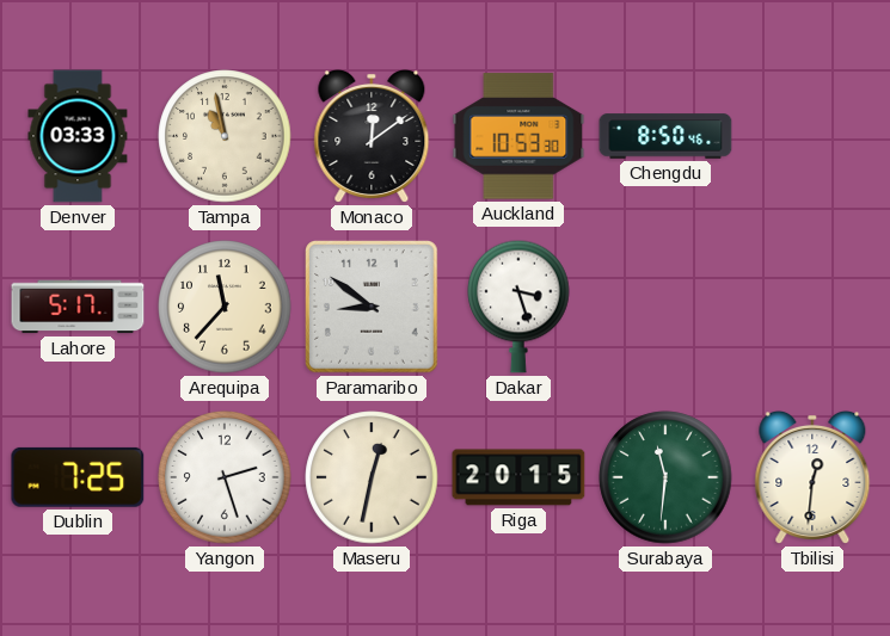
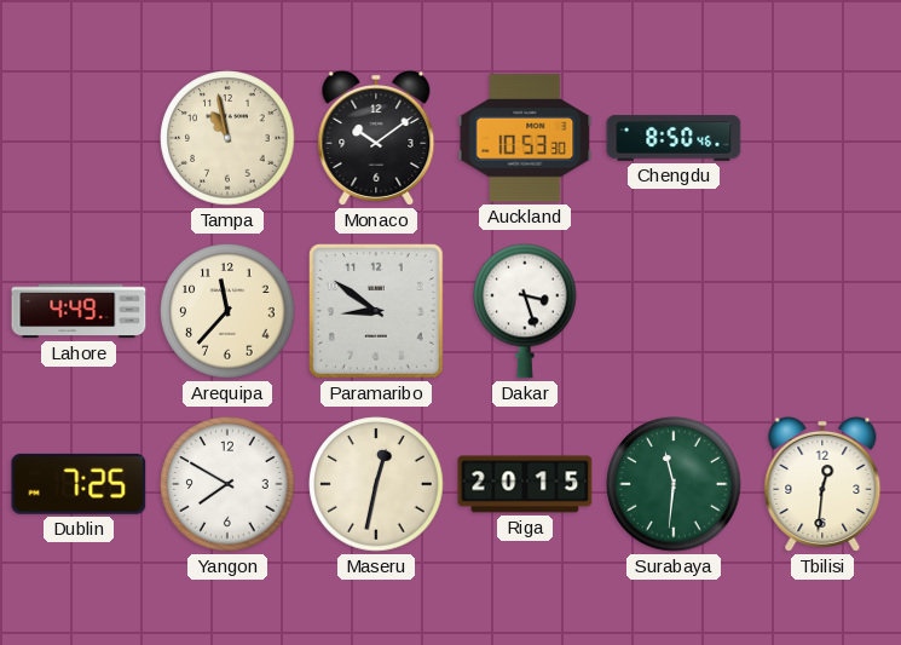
Denver: 03:33 -> none
Monaco: 12:09 -> 10:09
Lahore: 5:17 -> 4:49
Yangon: 2:27 -> 7:50
